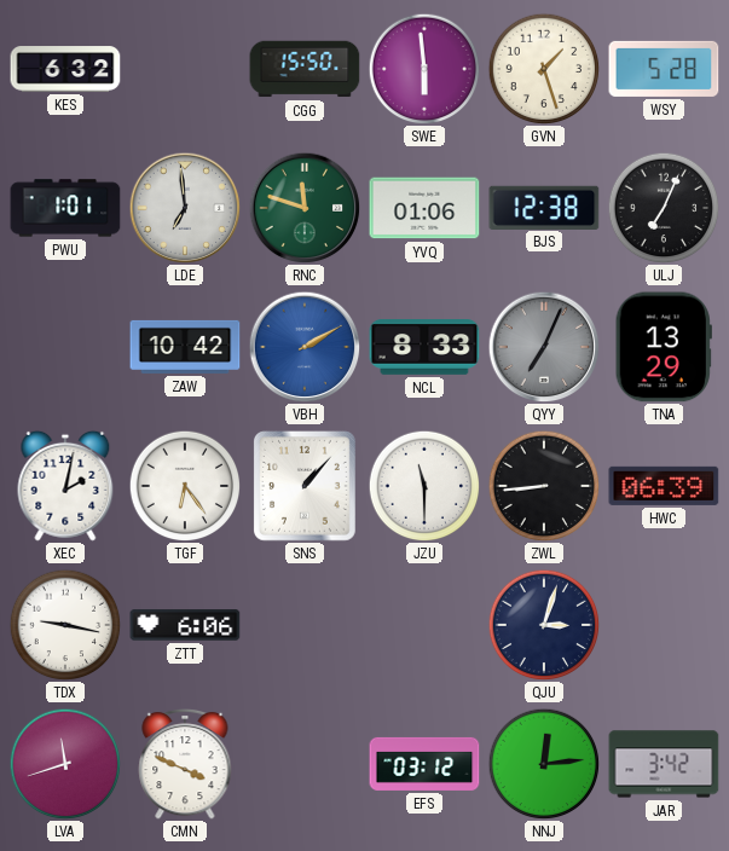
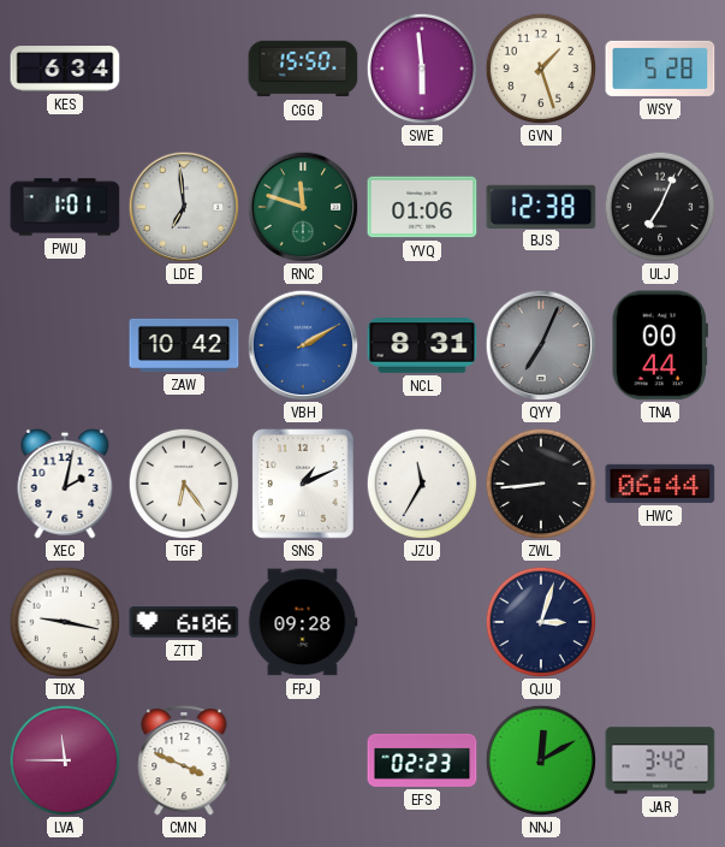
KES: 6:32 -> 6:34
NCL: 8:33 -> 8:31
TNA: 13:29 -> 00:44
SNS: 1:07 -> 1:11
JZU: 11:30 -> 11:35
HWC: 06:39 -> 06:44
FPJ: none -> 09:28
LVA: 11:42 -> 11:45
EFS: 03:12 -> 02:23
NNJ: 12:14 -> 12:10
